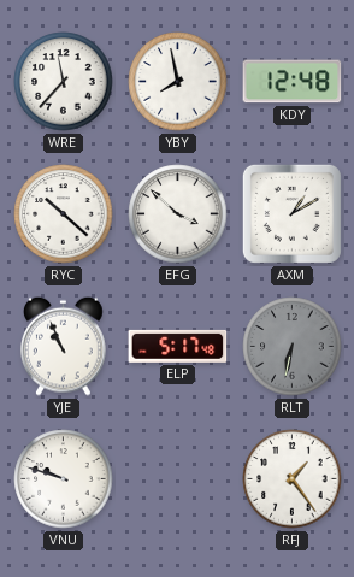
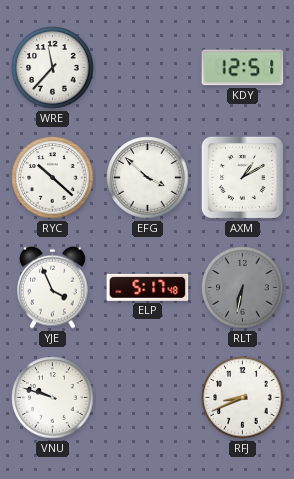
YBY: 7:58 -> none
KDY: 12:48 -> 12:51
YJE: 10:56 -> 3:56
RFJ: 1:24 -> 8:41
